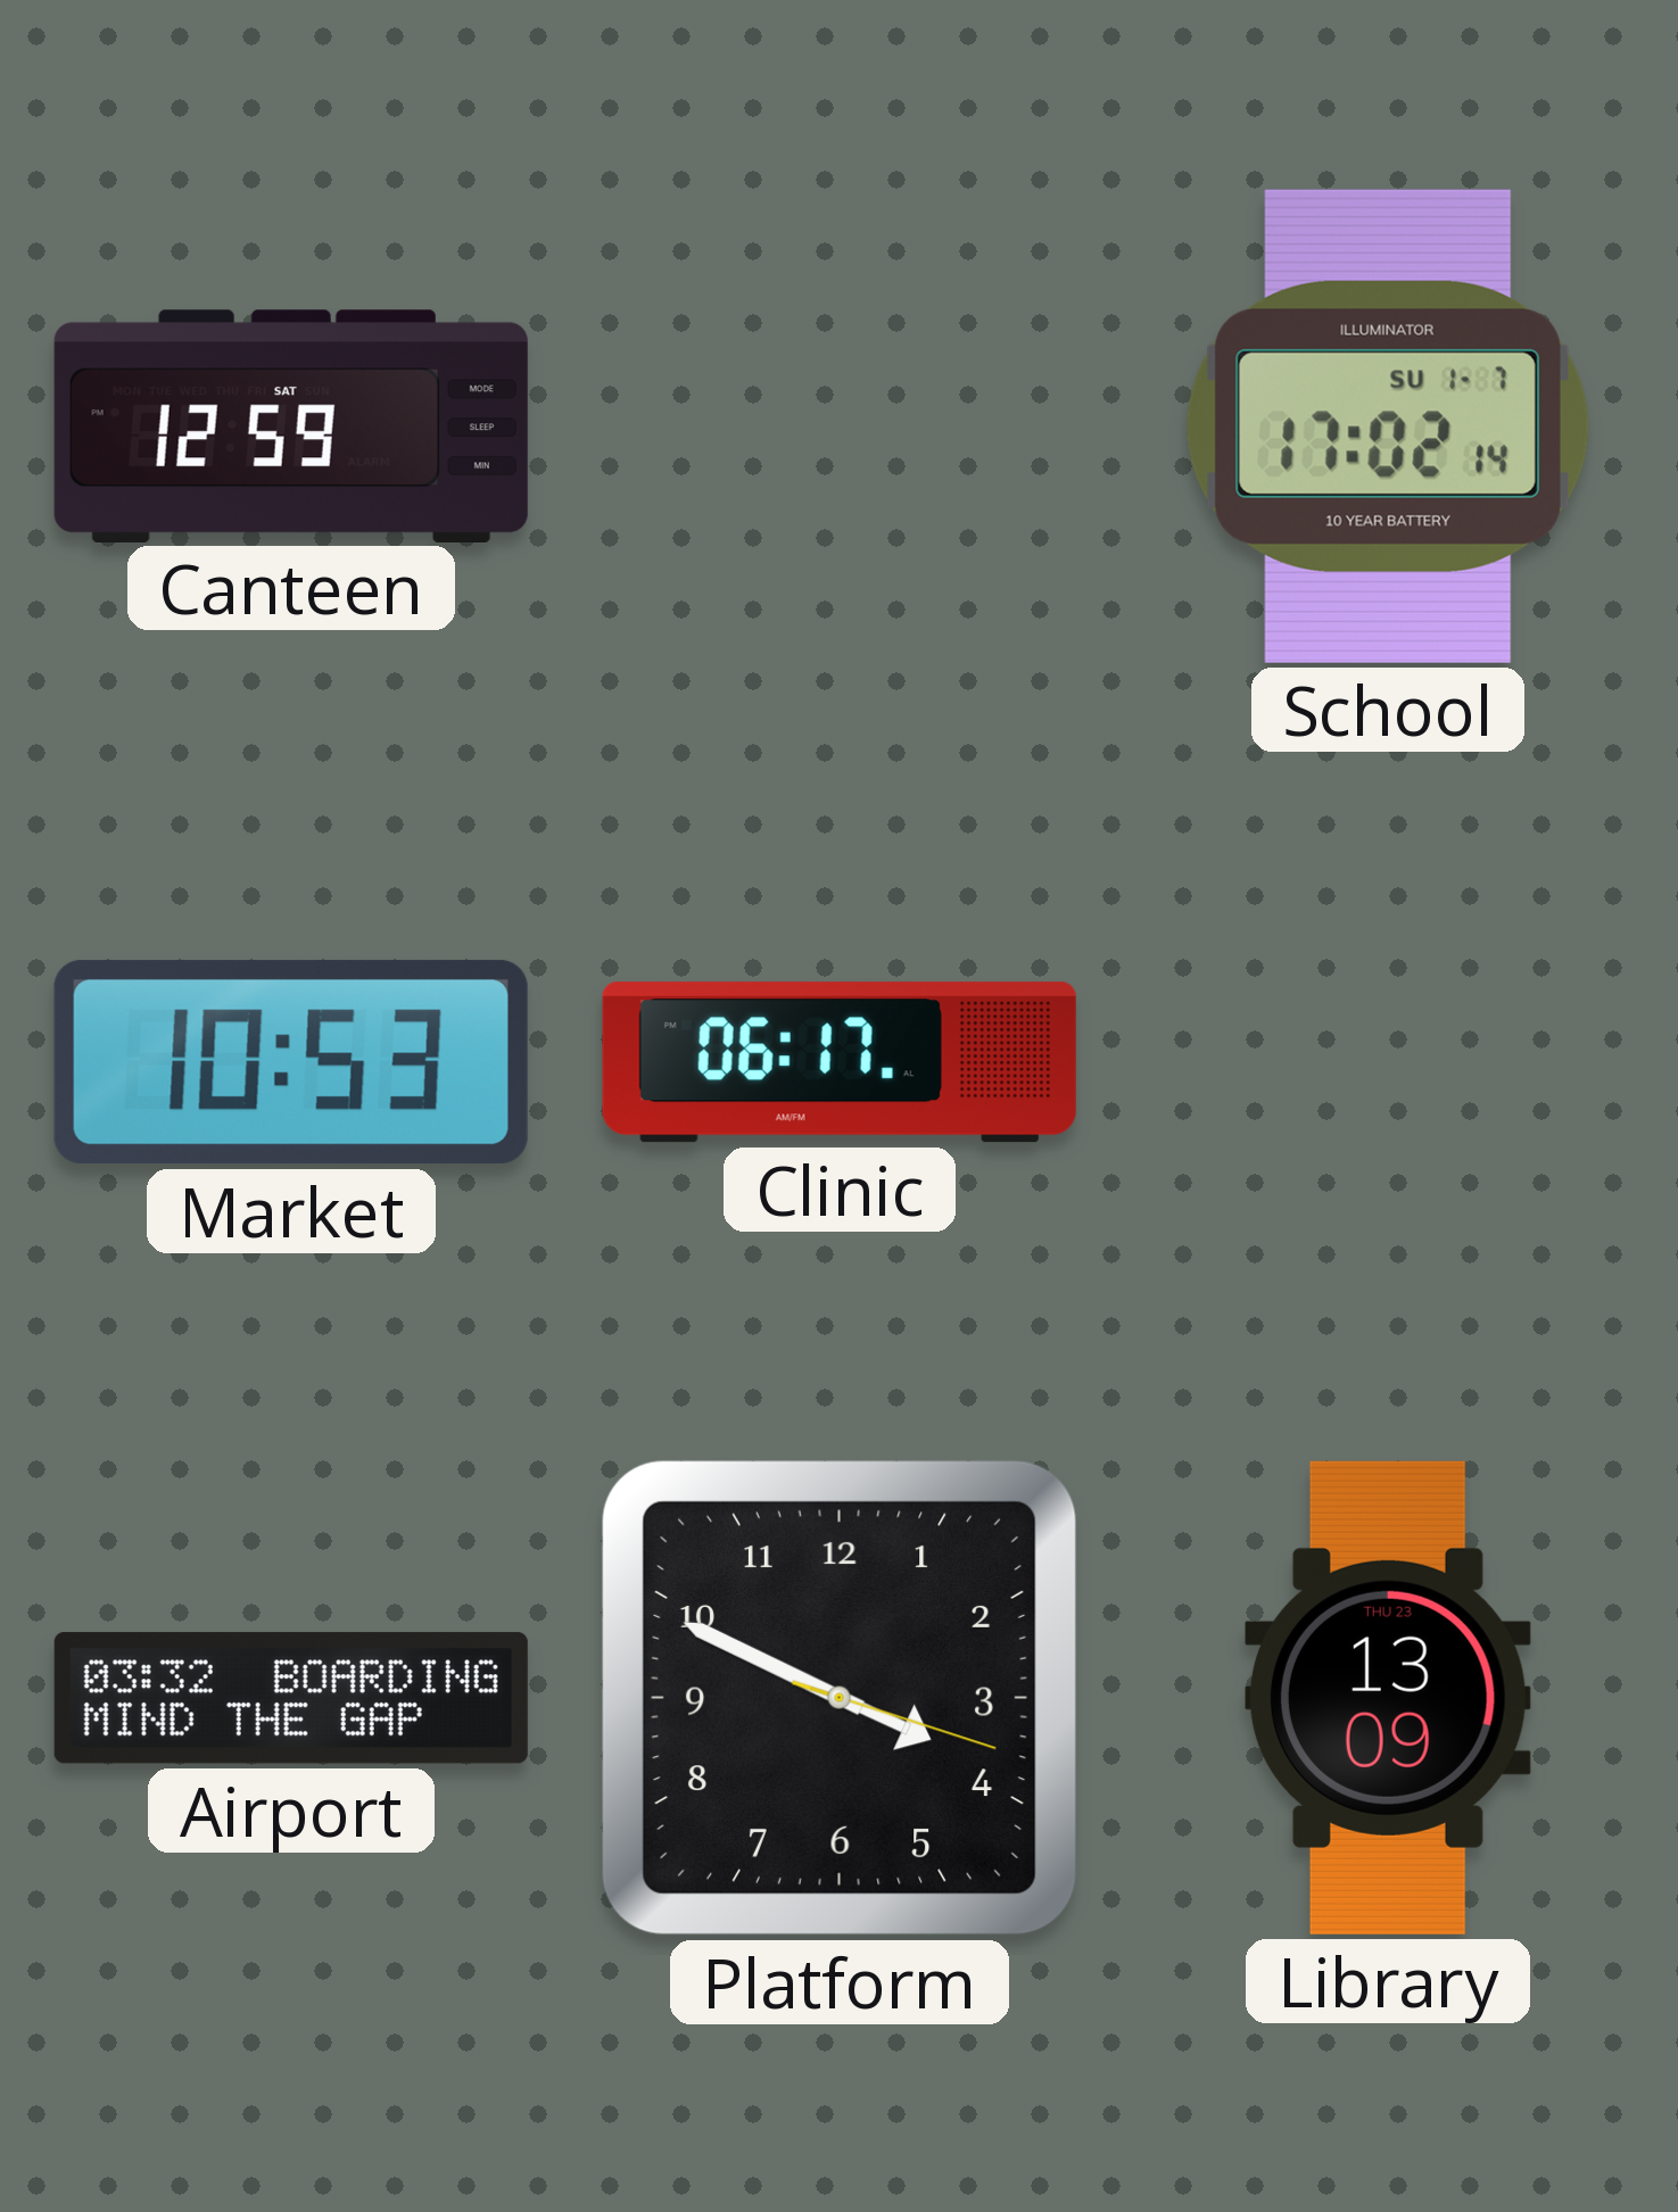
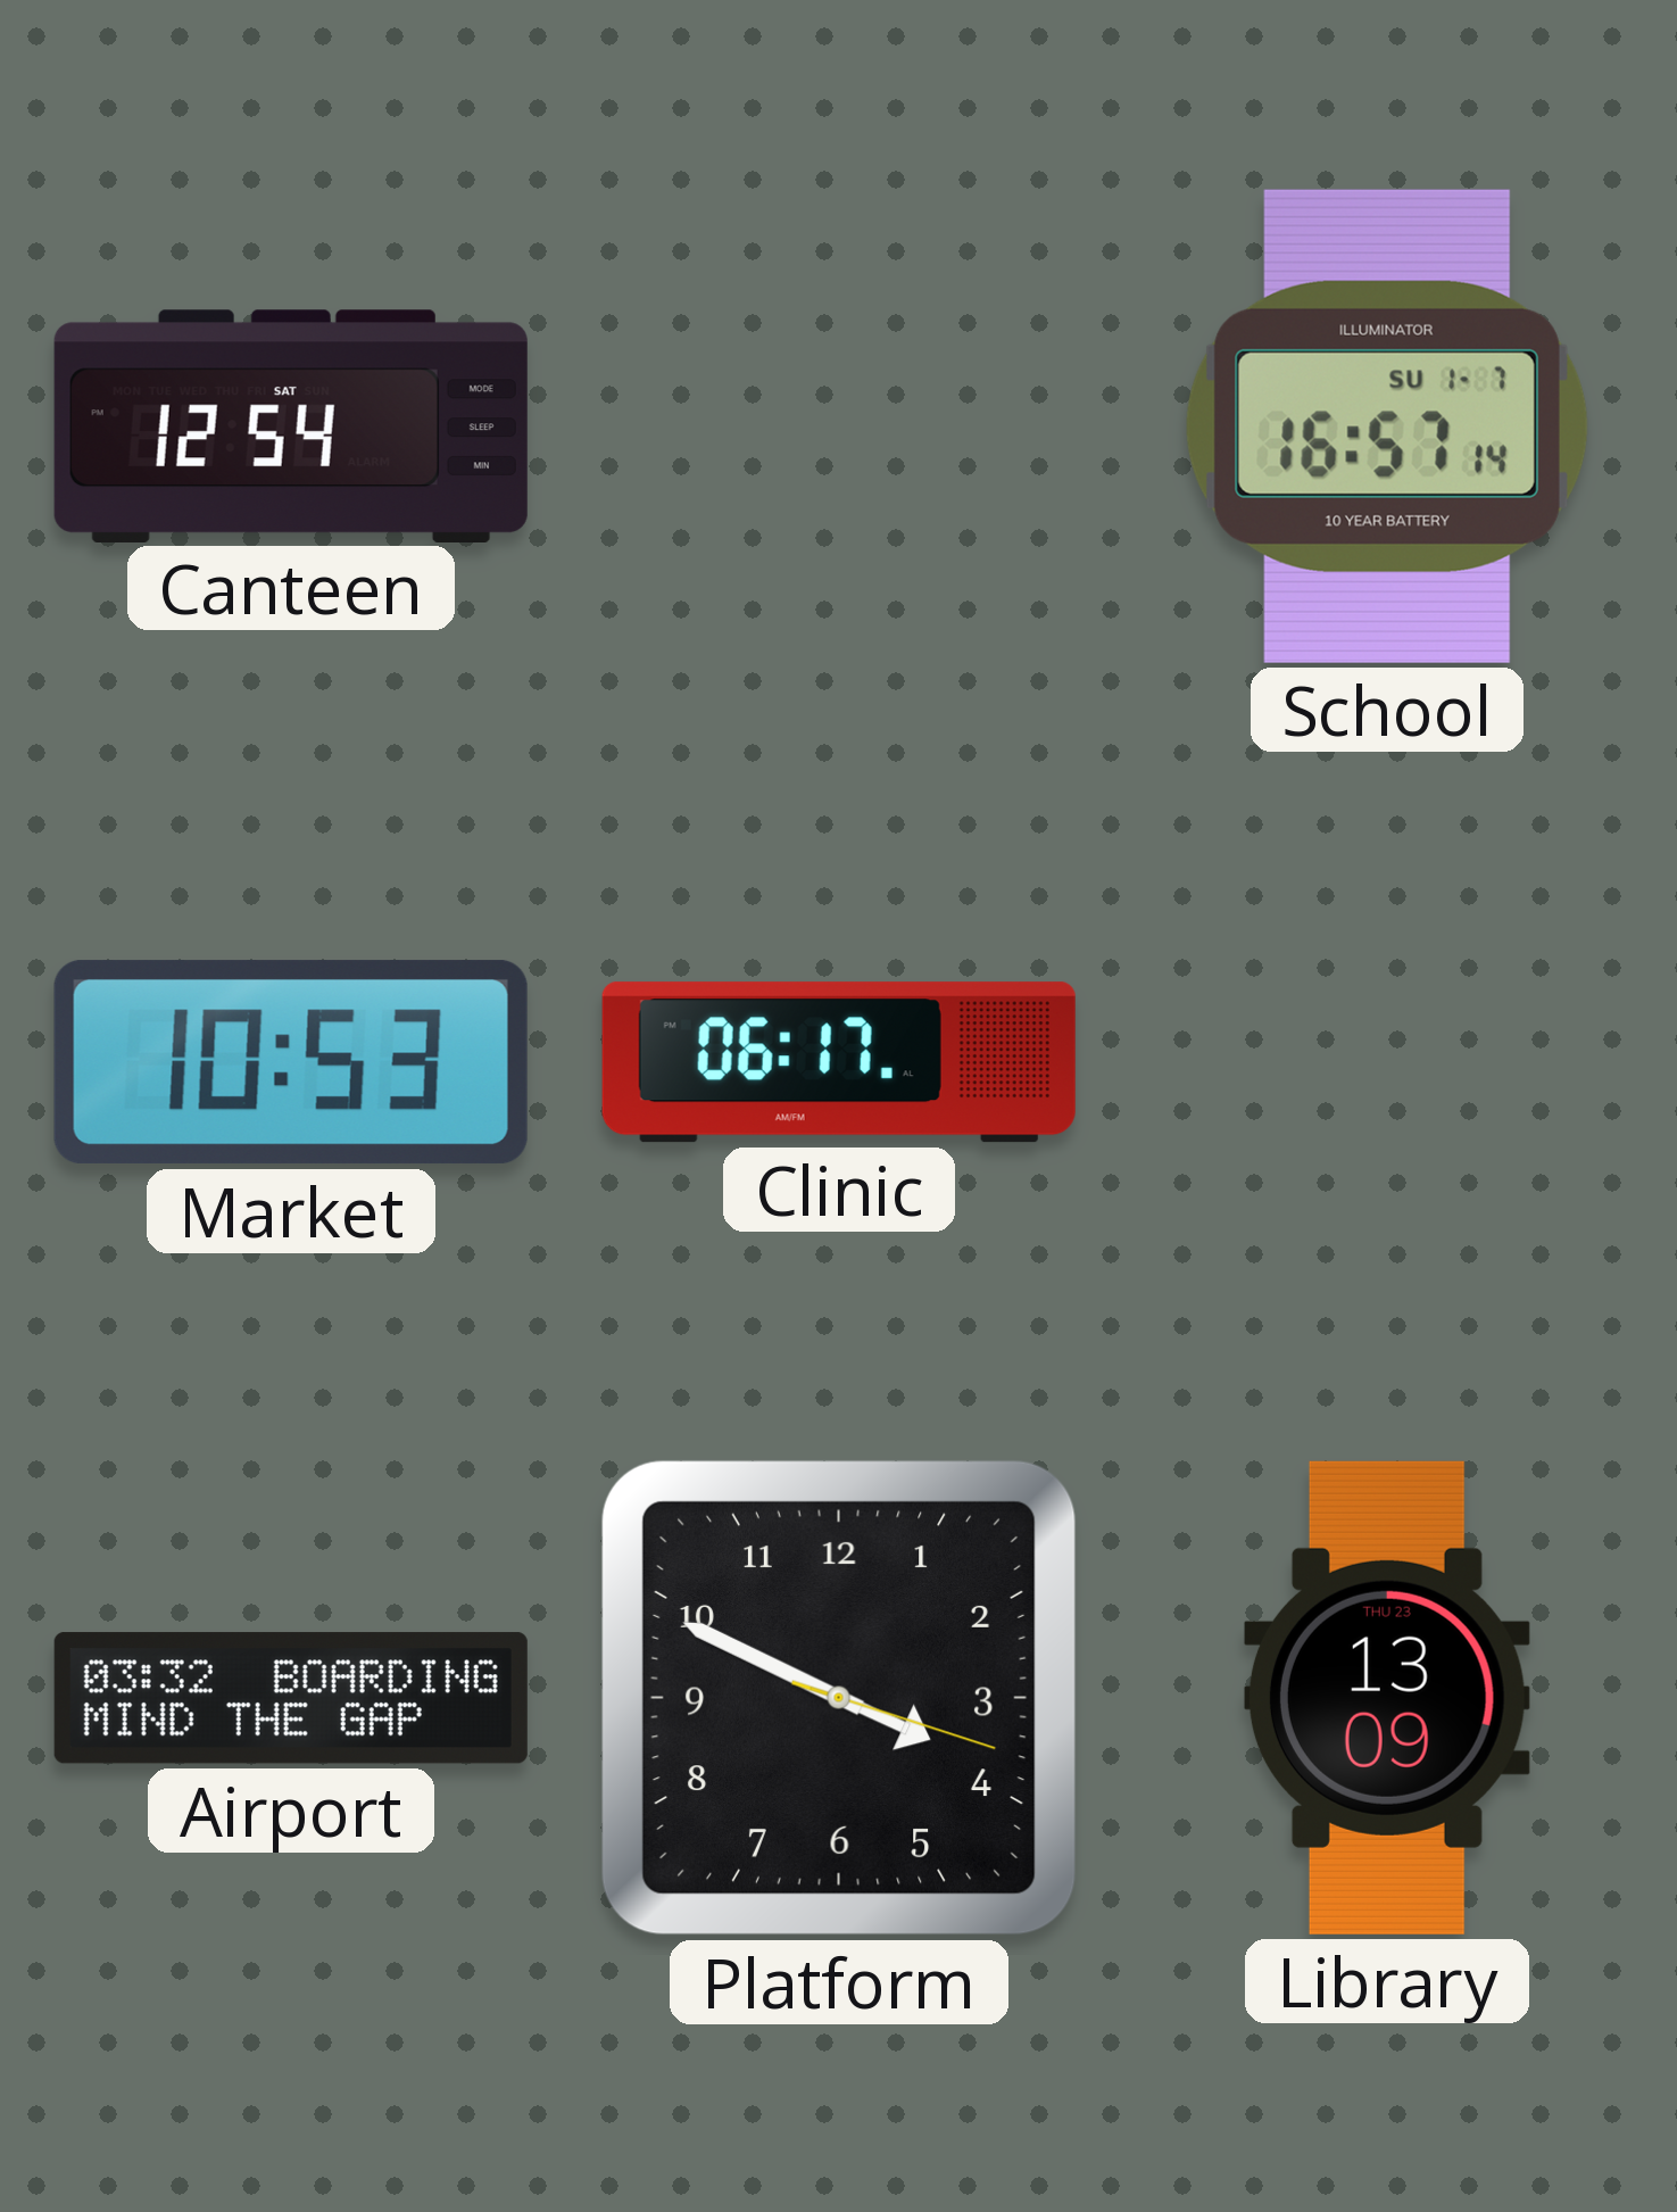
Canteen: 12:59 -> 12:54
School: 17:02 -> 16:57
